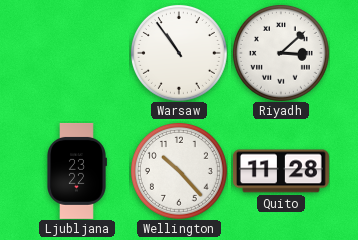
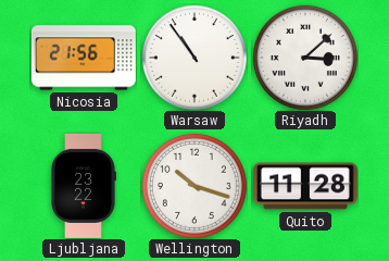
Nicosia: none -> 21:56
Wellington: 10:23 -> 10:18
